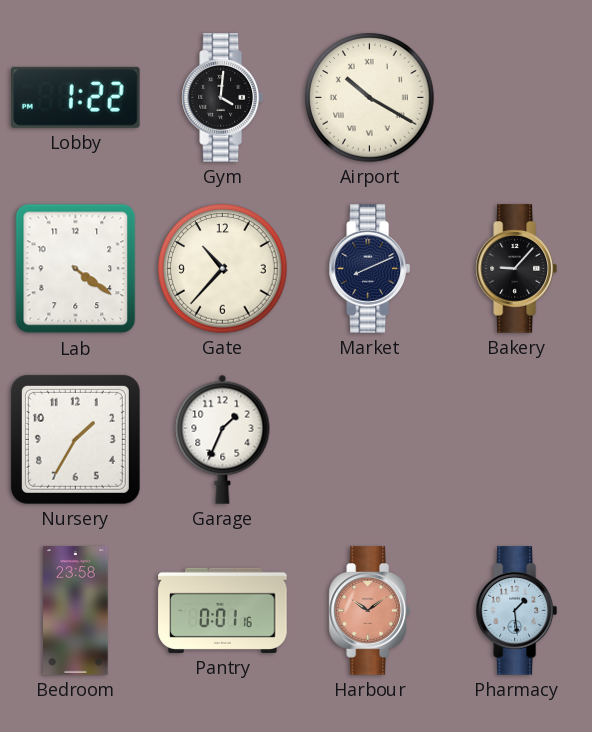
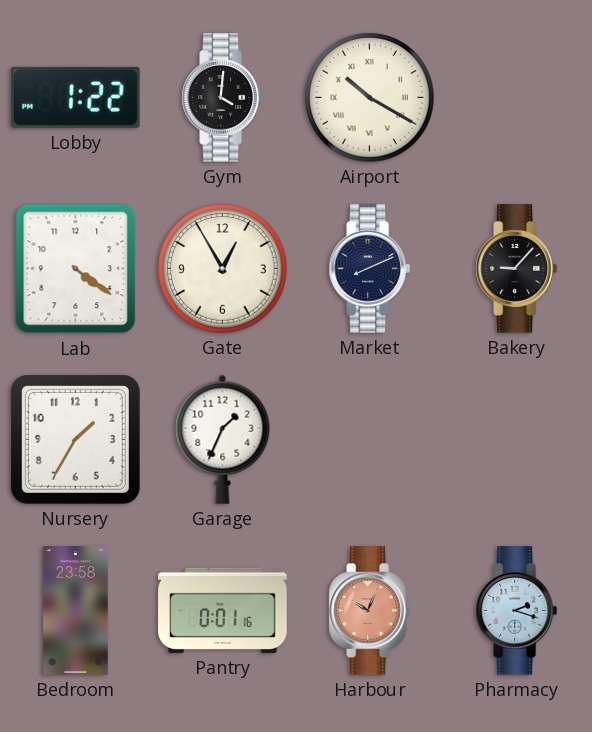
Gate: 10:37 -> 12:55
Harbour: 10:09 -> 10:04
Pharmacy: 1:29 -> 2:18
